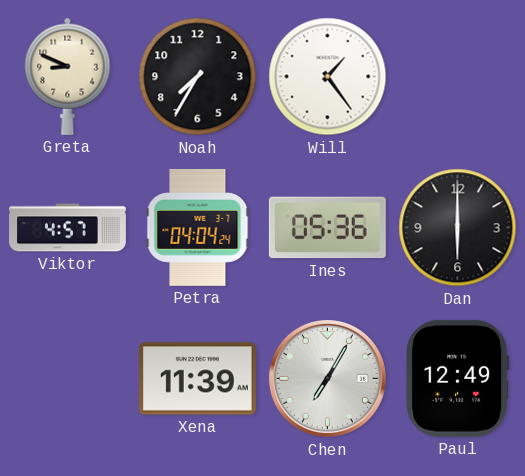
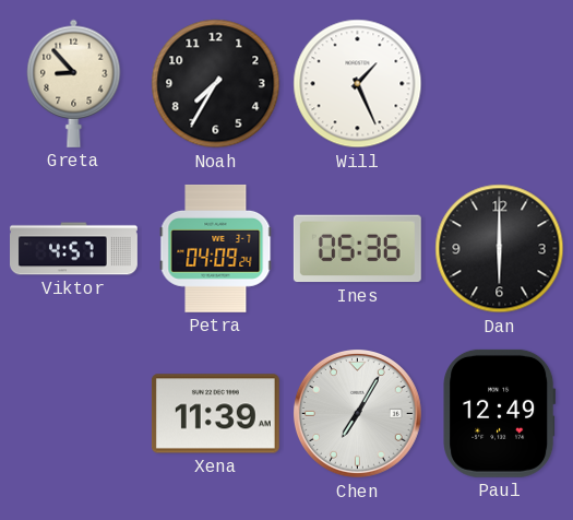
Greta: 8:49 -> 8:53
Will: 1:24 -> 1:26
Petra: 04:04 -> 04:09
